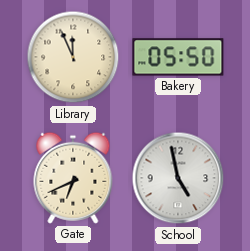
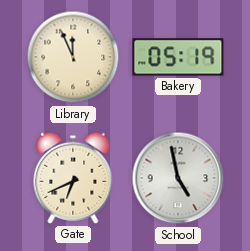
Bakery: 05:50 -> 05:19
